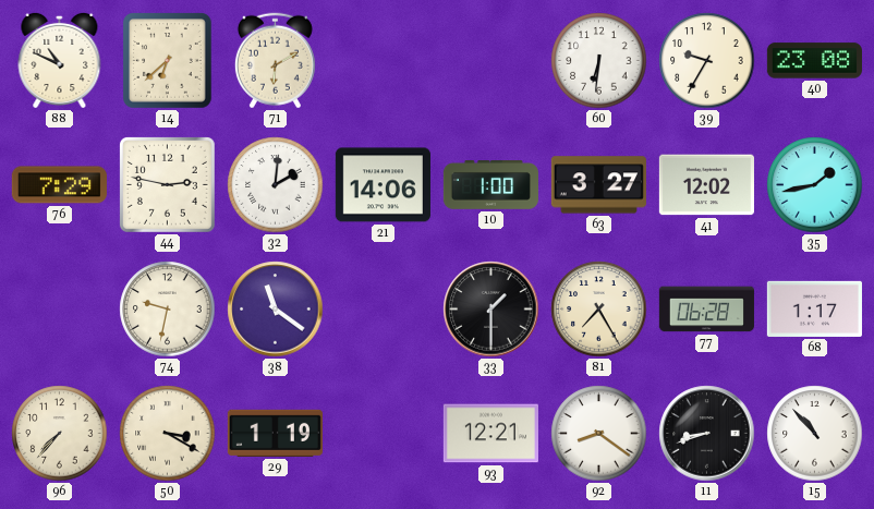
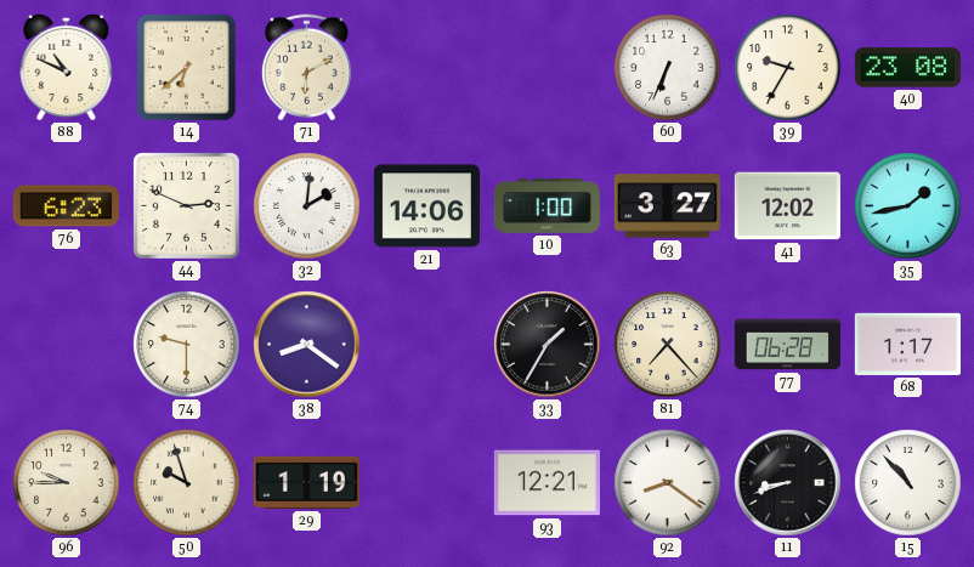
60: 6:31 -> 6:34
76: 7:29 -> 6:23
44: 2:47 -> 2:49
74: 9:32 -> 9:30
38: 11:21 -> 8:21
33: 1:30 -> 1:35
81: 7:25 -> 7:23
96: 7:37 -> 9:45
50: 3:20 -> 9:57
